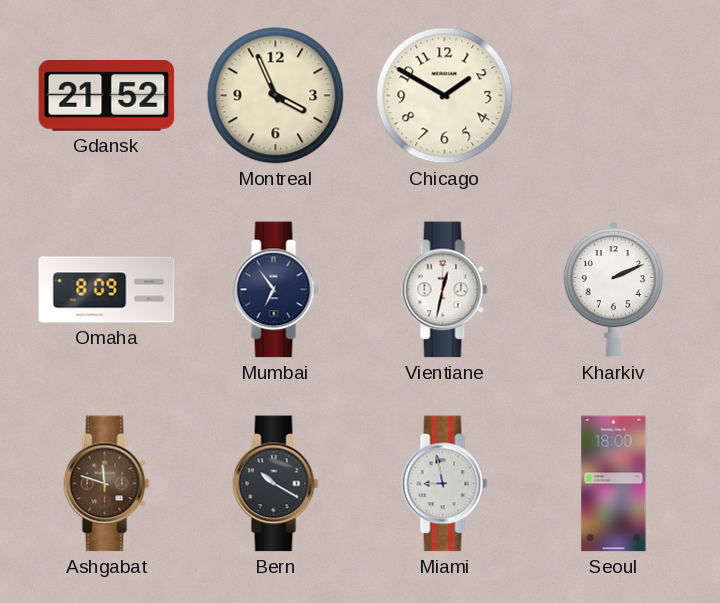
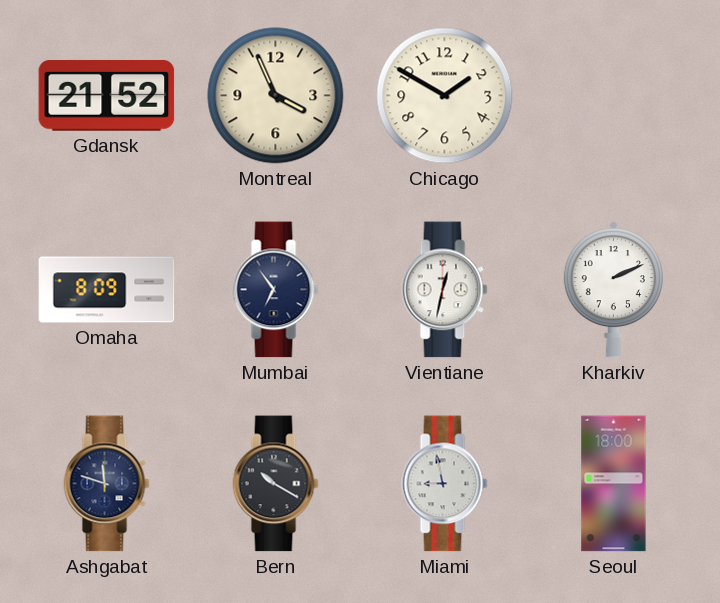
Ashgabat dial: brown -> navy
